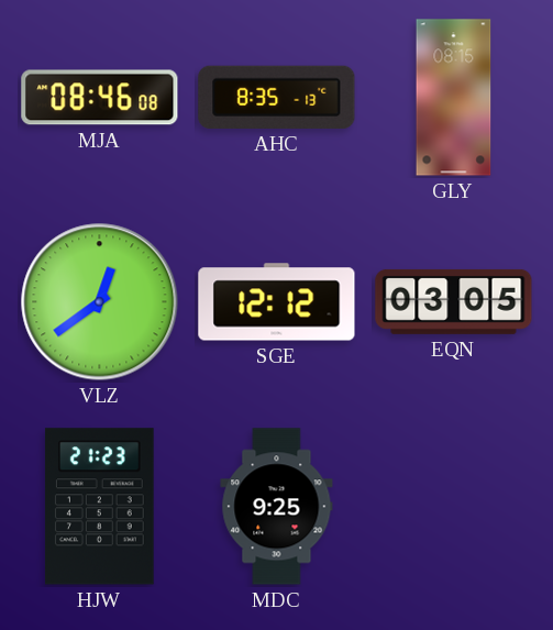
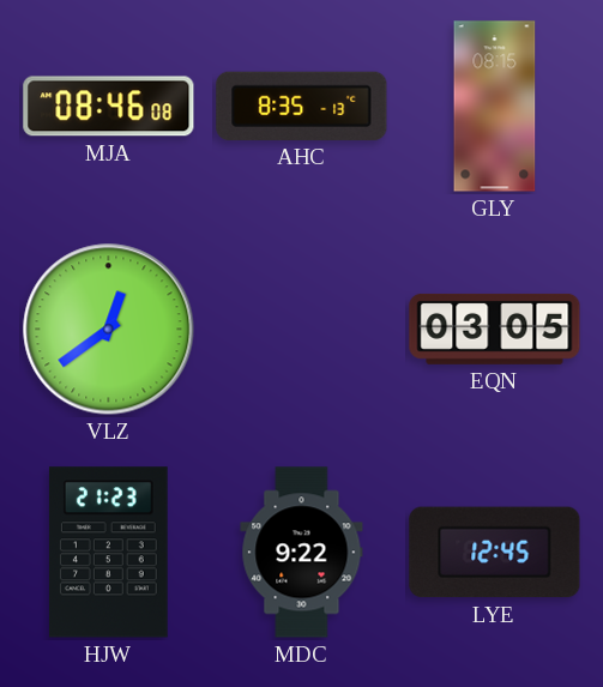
SGE: 12:12 -> none
MDC: 9:25 -> 9:22
LYE: none -> 12:45
